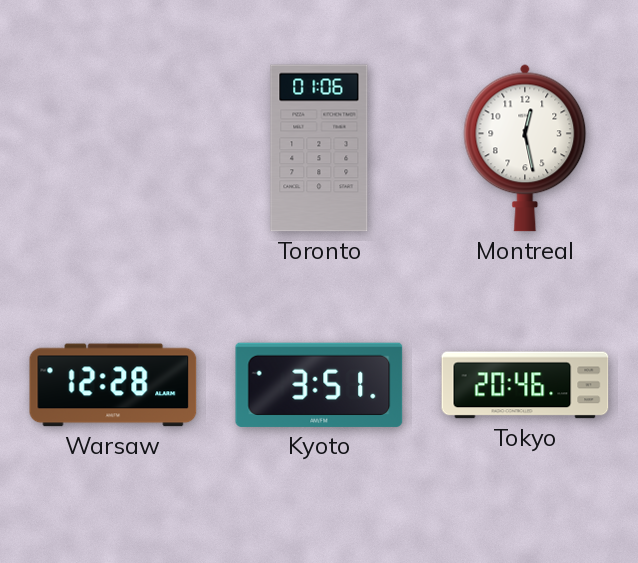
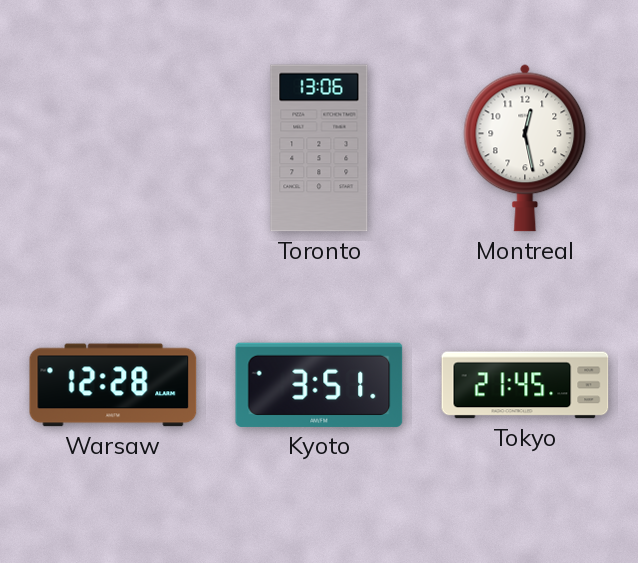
Toronto: 01:06 -> 13:06
Tokyo: 20:46 -> 21:45
